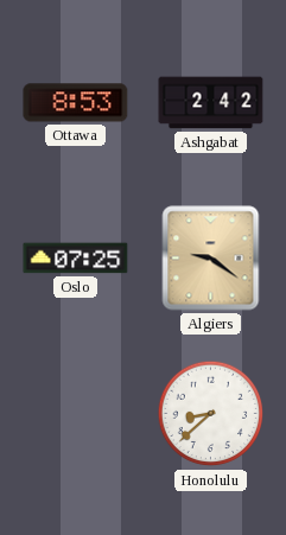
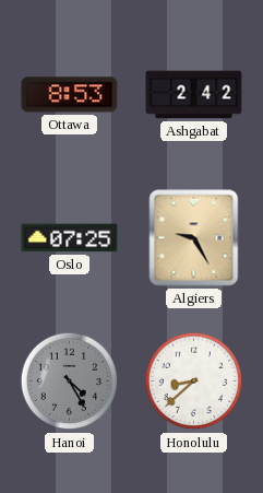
Algiers: 9:21 -> 9:25
Hanoi: none -> 4:25
